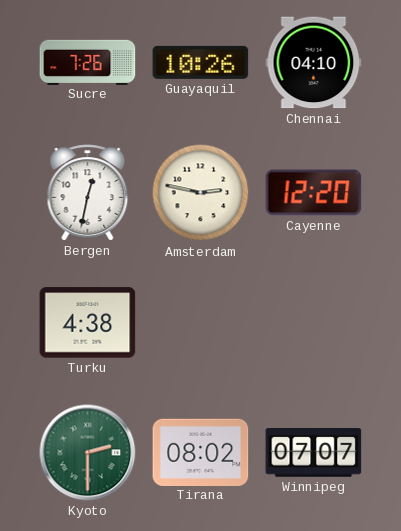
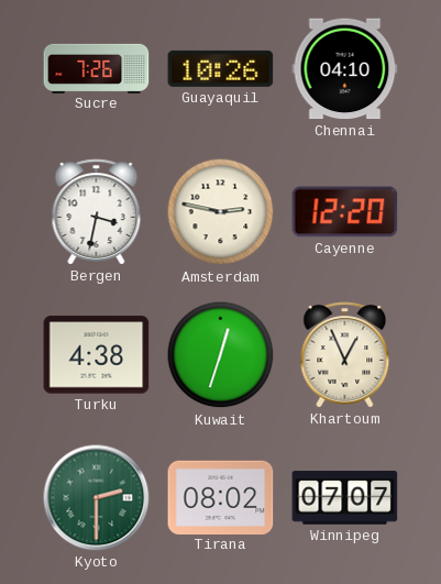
Bergen: 12:32 -> 3:32
Kuwait: none -> 12:33
Khartoum: none -> 12:56
